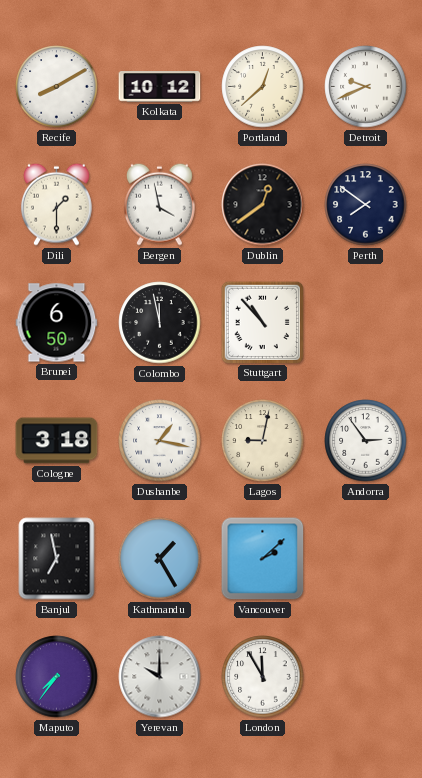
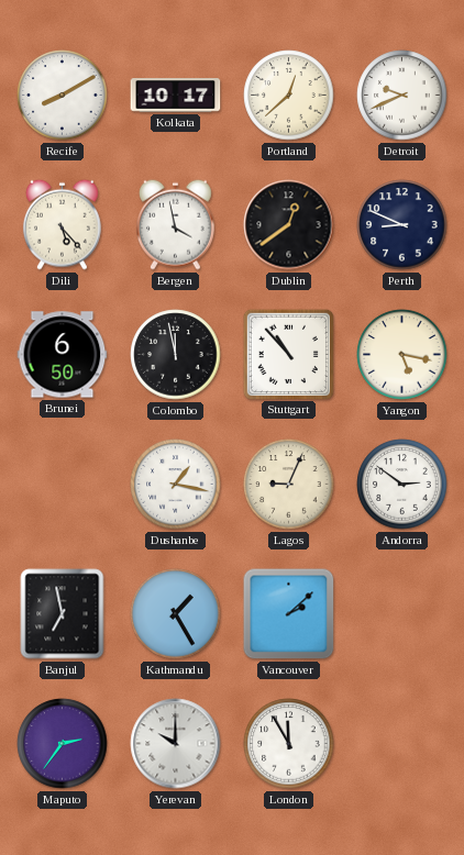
Kolkata: 10:12 -> 10:17
Dili: 1:30 -> 5:23
Perth: 7:51 -> 8:49
Yangon: none -> 5:17
Cologne: 3:18 -> none
Lagos: 9:02 -> 9:04
Andorra: 2:54 -> 2:51
Maputo: 7:36 -> 2:36
